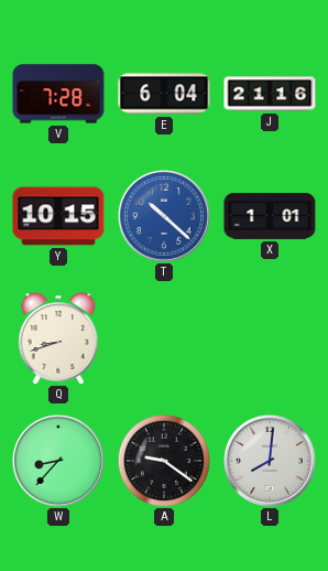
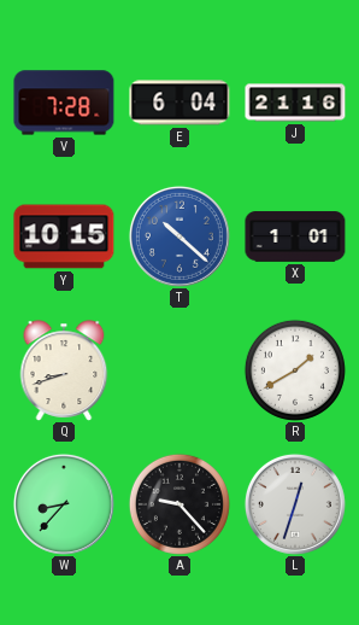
R: none -> 1:40
A: 9:21 -> 9:23
L: 8:01 -> 12:33
